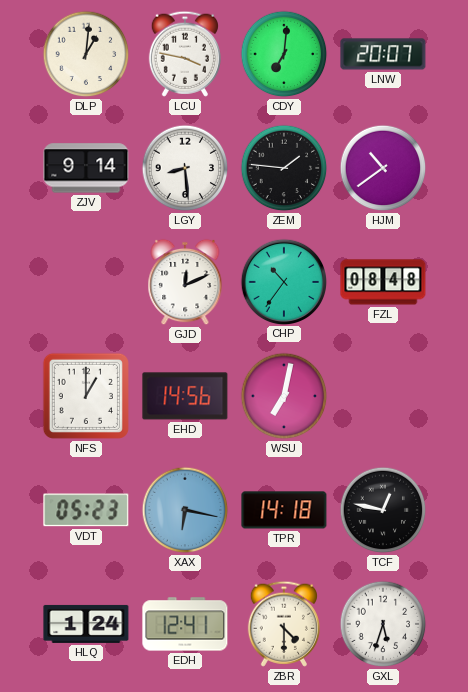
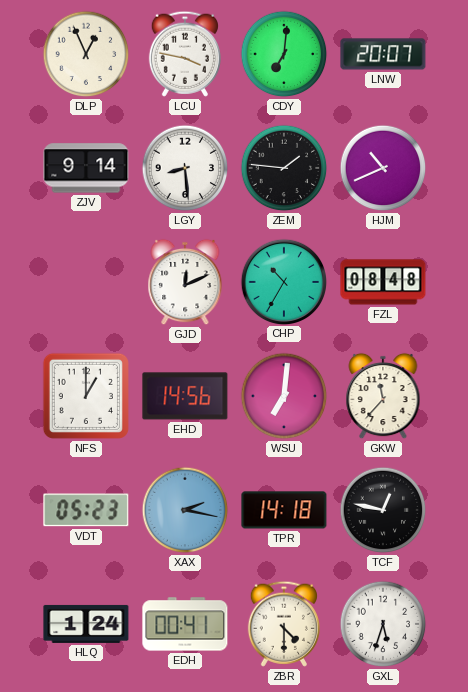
DLP: 1:01 -> 12:56
HJM: 10:39 -> 10:41
CHP: 10:36 -> 10:35
WSU: 7:02 -> 7:01
GKW: none -> 11:37
XAX: 6:17 -> 2:17
EDH: 12:41 -> 00:41
